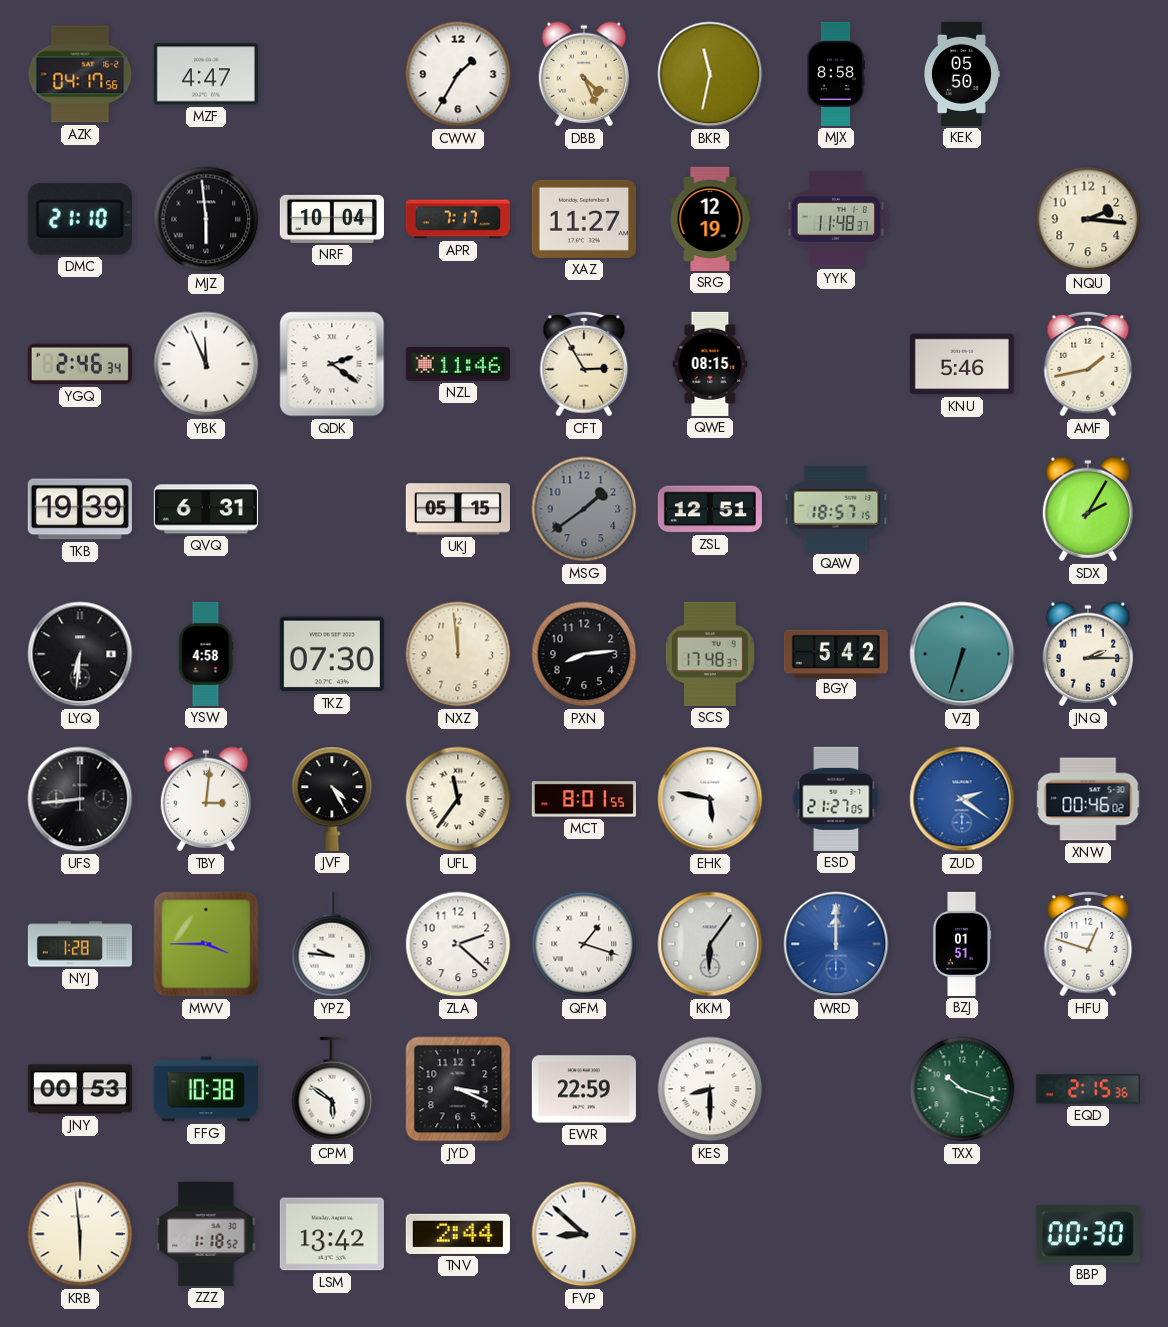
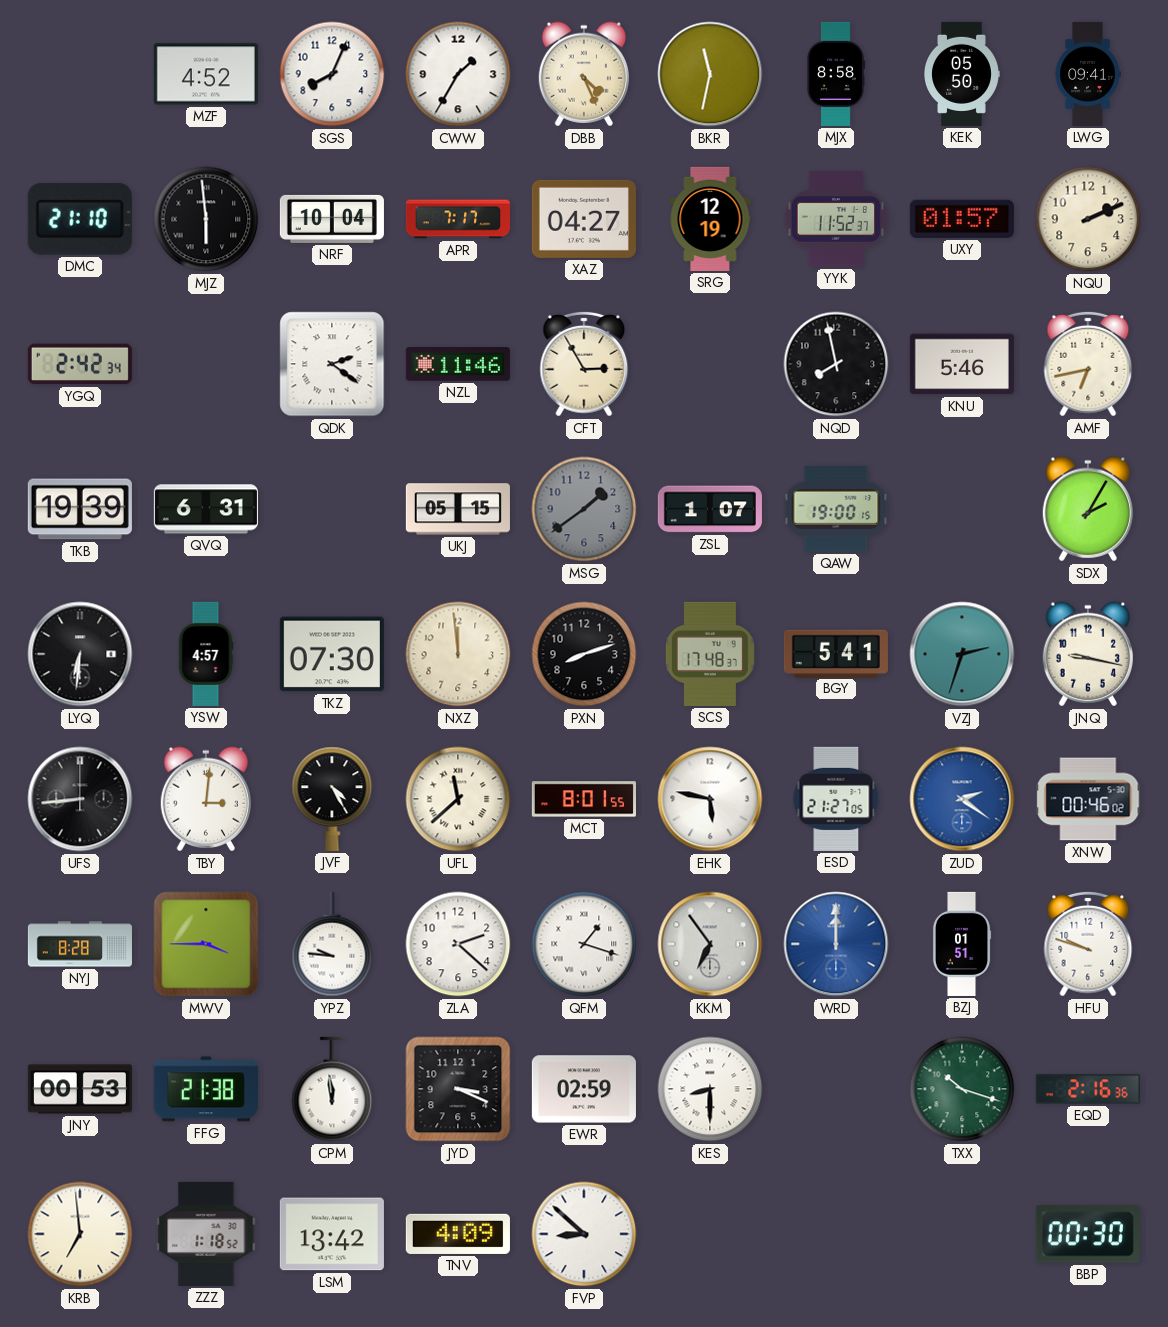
AZK: 04:17 -> none
MZF: 4:47 -> 4:52
SGS: none -> 8:04
LWG: none -> 09:41
XAZ: 11:27 -> 04:27
YYK: 11:48 -> 11:52
UXY: none -> 01:57
NQU: 2:16 -> 2:11
YGQ: 2:46 -> 2:42
YBK: 11:56 -> none
QWE: 08:15 -> none
NQD: none -> 7:58
AMF: 1:43 -> 6:43
ZSL: 12:51 -> 1:07
QAW: 18:57 -> 19:00
YSW: 4:58 -> 4:57
PXN: 8:14 -> 8:12
BGY: 5:42 -> 5:41
VZJ: 6:33 -> 2:33
JNQ: 2:15 -> 9:17
UFL: 11:36 -> 11:38
NYJ: 1:28 -> 8:28
KKM: 6:06 -> 6:54
HFU: 12:48 -> 9:48
FFG: 10:38 -> 21:38
CPM: 5:51 -> 11:59
EWR: 22:59 -> 02:59
EQD: 2:15 -> 2:16
KRB: 5:59 -> 6:59
TNV: 2:44 -> 4:09
